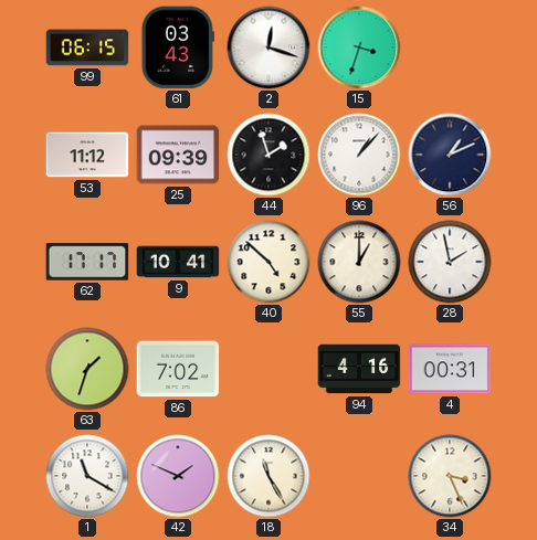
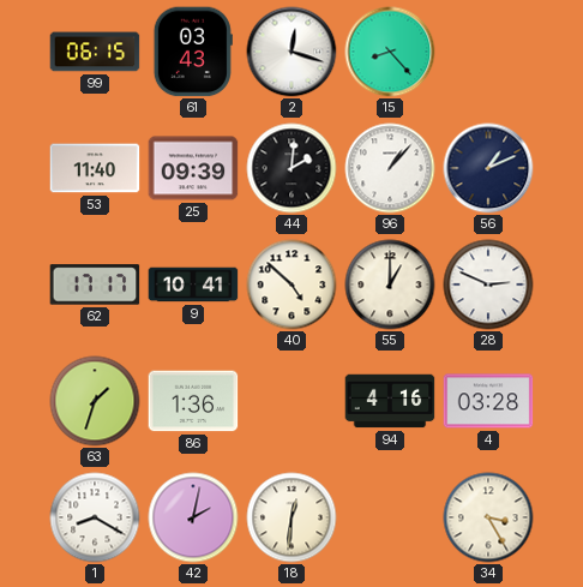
15: 3:33 -> 8:23
53: 11:12 -> 11:40
44: 1:57 -> 2:01
28: 1:58 -> 2:49
86: 7:02 -> 1:36
4: 00:31 -> 03:28
1: 11:20 -> 8:20
42: 1:49 -> 2:02
18: 11:25 -> 12:31
34: 3:26 -> 3:25
